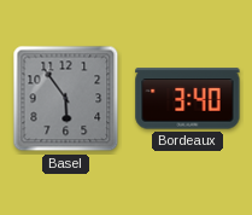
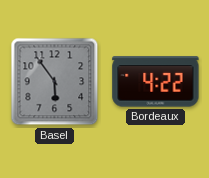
Bordeaux: 3:40 -> 4:22
